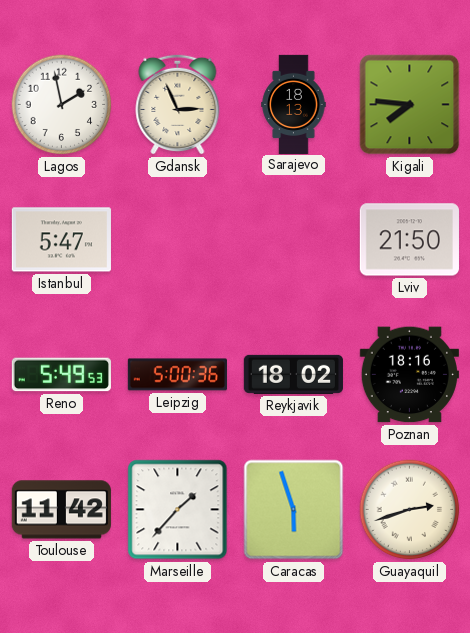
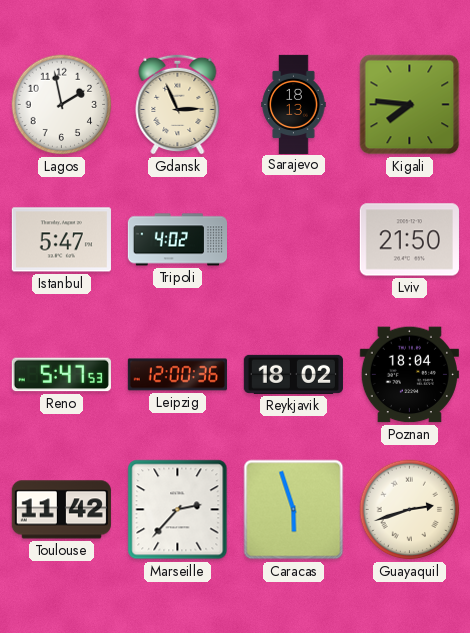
Tripoli: none -> 4:02
Reno: 5:49 -> 5:47
Leipzig: 5:00 -> 12:00
Poznan: 18:16 -> 18:04
Marseille: 1:37 -> 2:37
